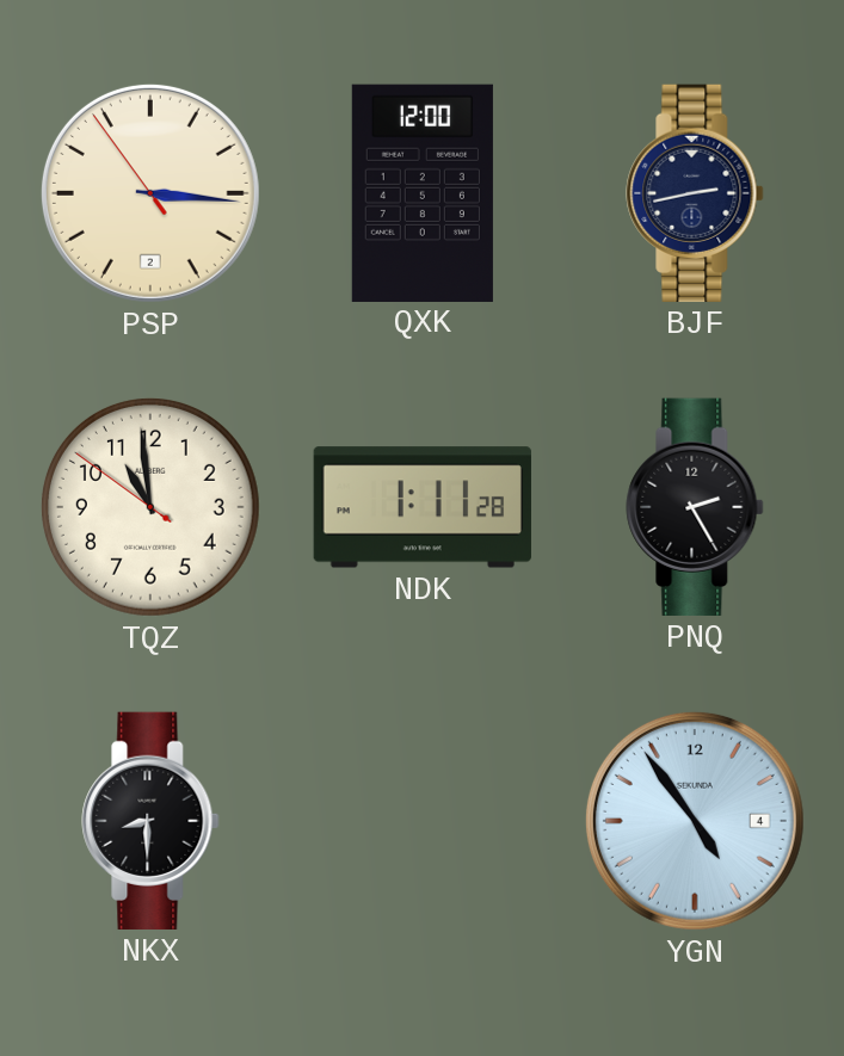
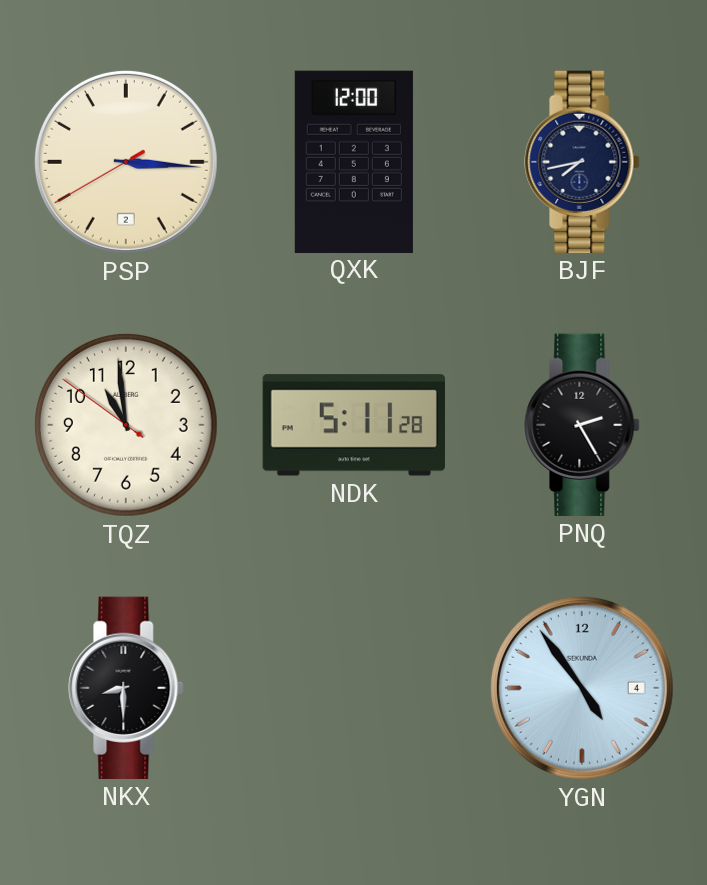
PSP: 3:15:54 -> 3:15:40
BJF: 2:43 -> 7:43
NDK: 1:11 -> 5:11
